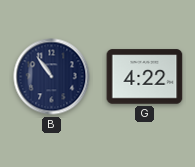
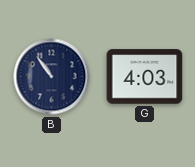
G: 4:22 -> 4:03
